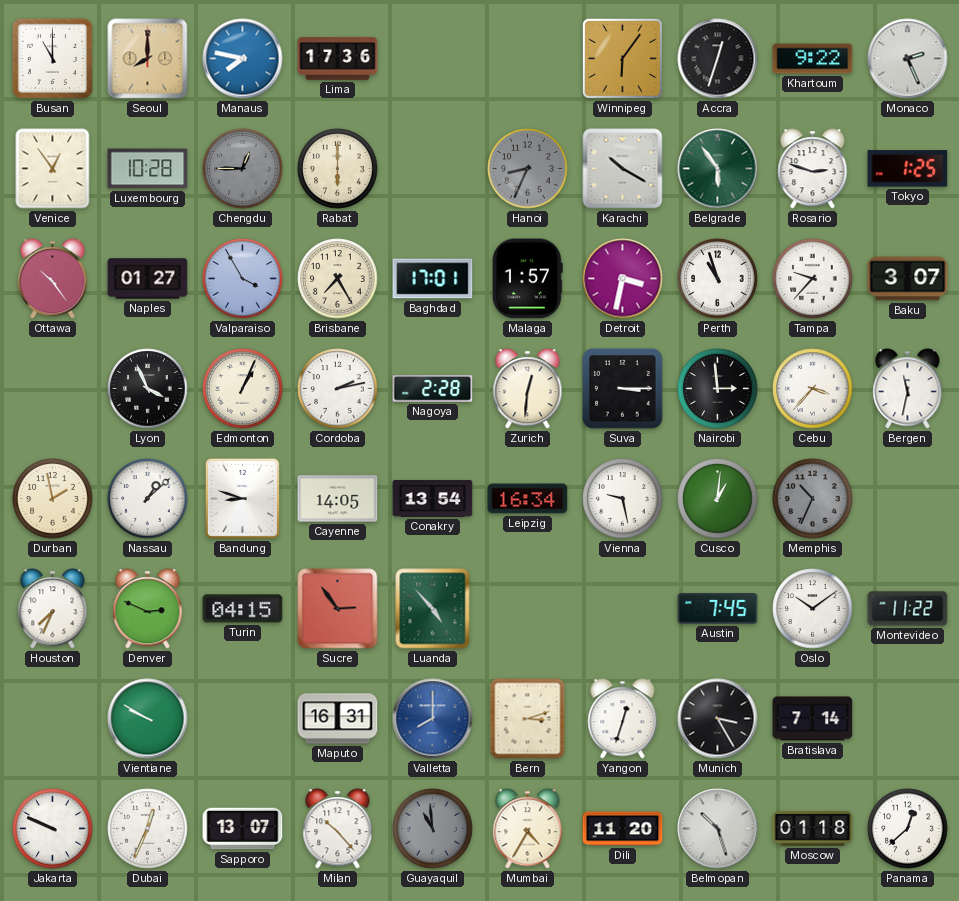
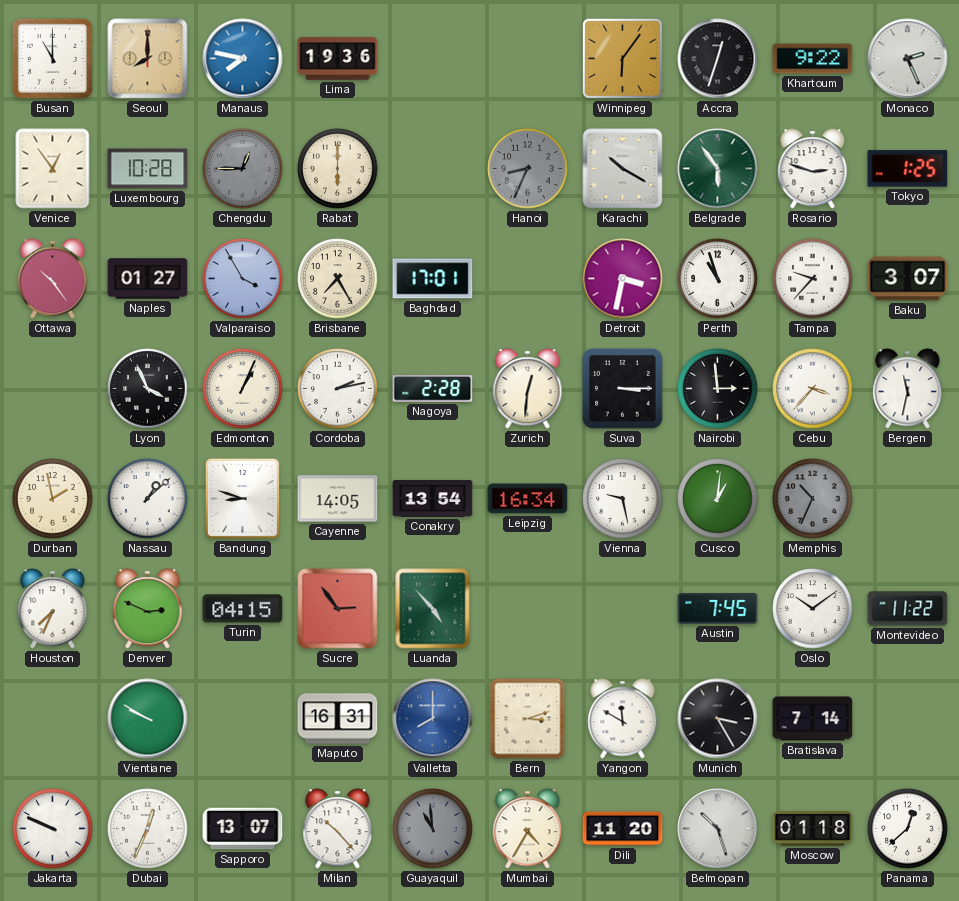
Lima: 17:36 -> 19:36
Malaga: 1:57 -> none
Yangon: 12:33 -> 11:50
